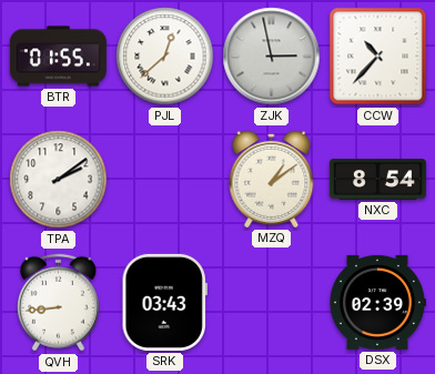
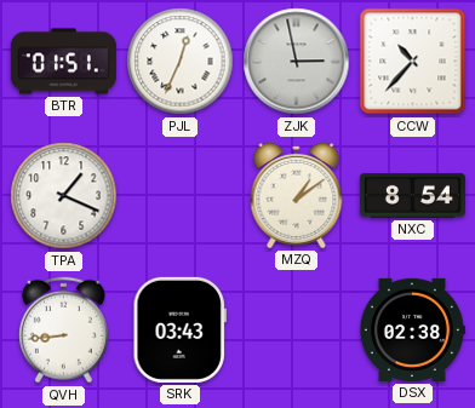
BTR: 01:55 -> 01:51
PJL: 12:38 -> 12:34
TPA: 2:09 -> 1:19
DSX: 02:39 -> 02:38
